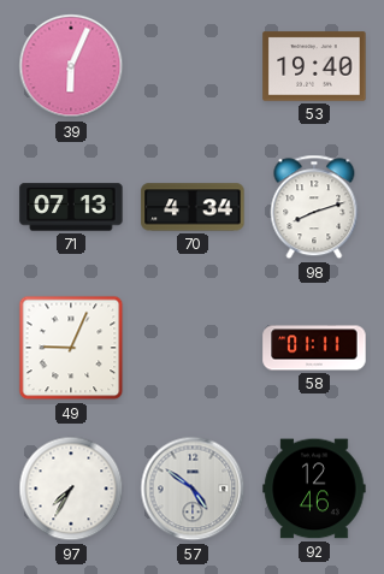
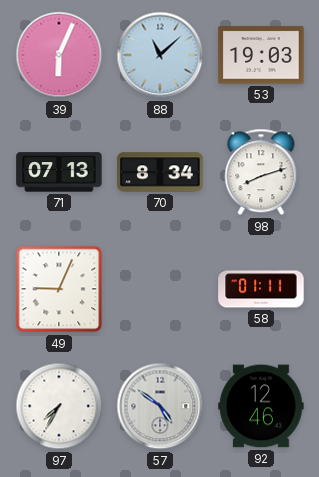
88: none -> 11:08
53: 19:40 -> 19:03
70: 4:34 -> 8:34
